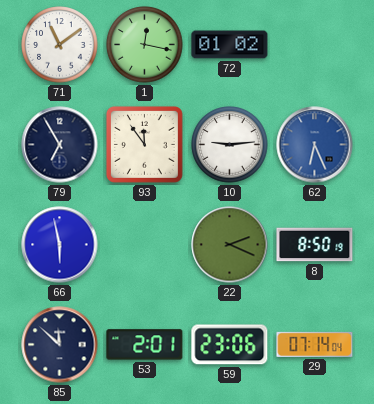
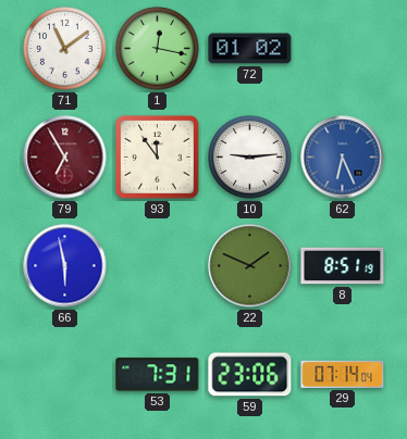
79 dial: navy -> burgundy
22: 2:19 -> 1:49
8: 8:50 -> 8:51
85: 11:52 -> none
53: 2:01 -> 7:31
